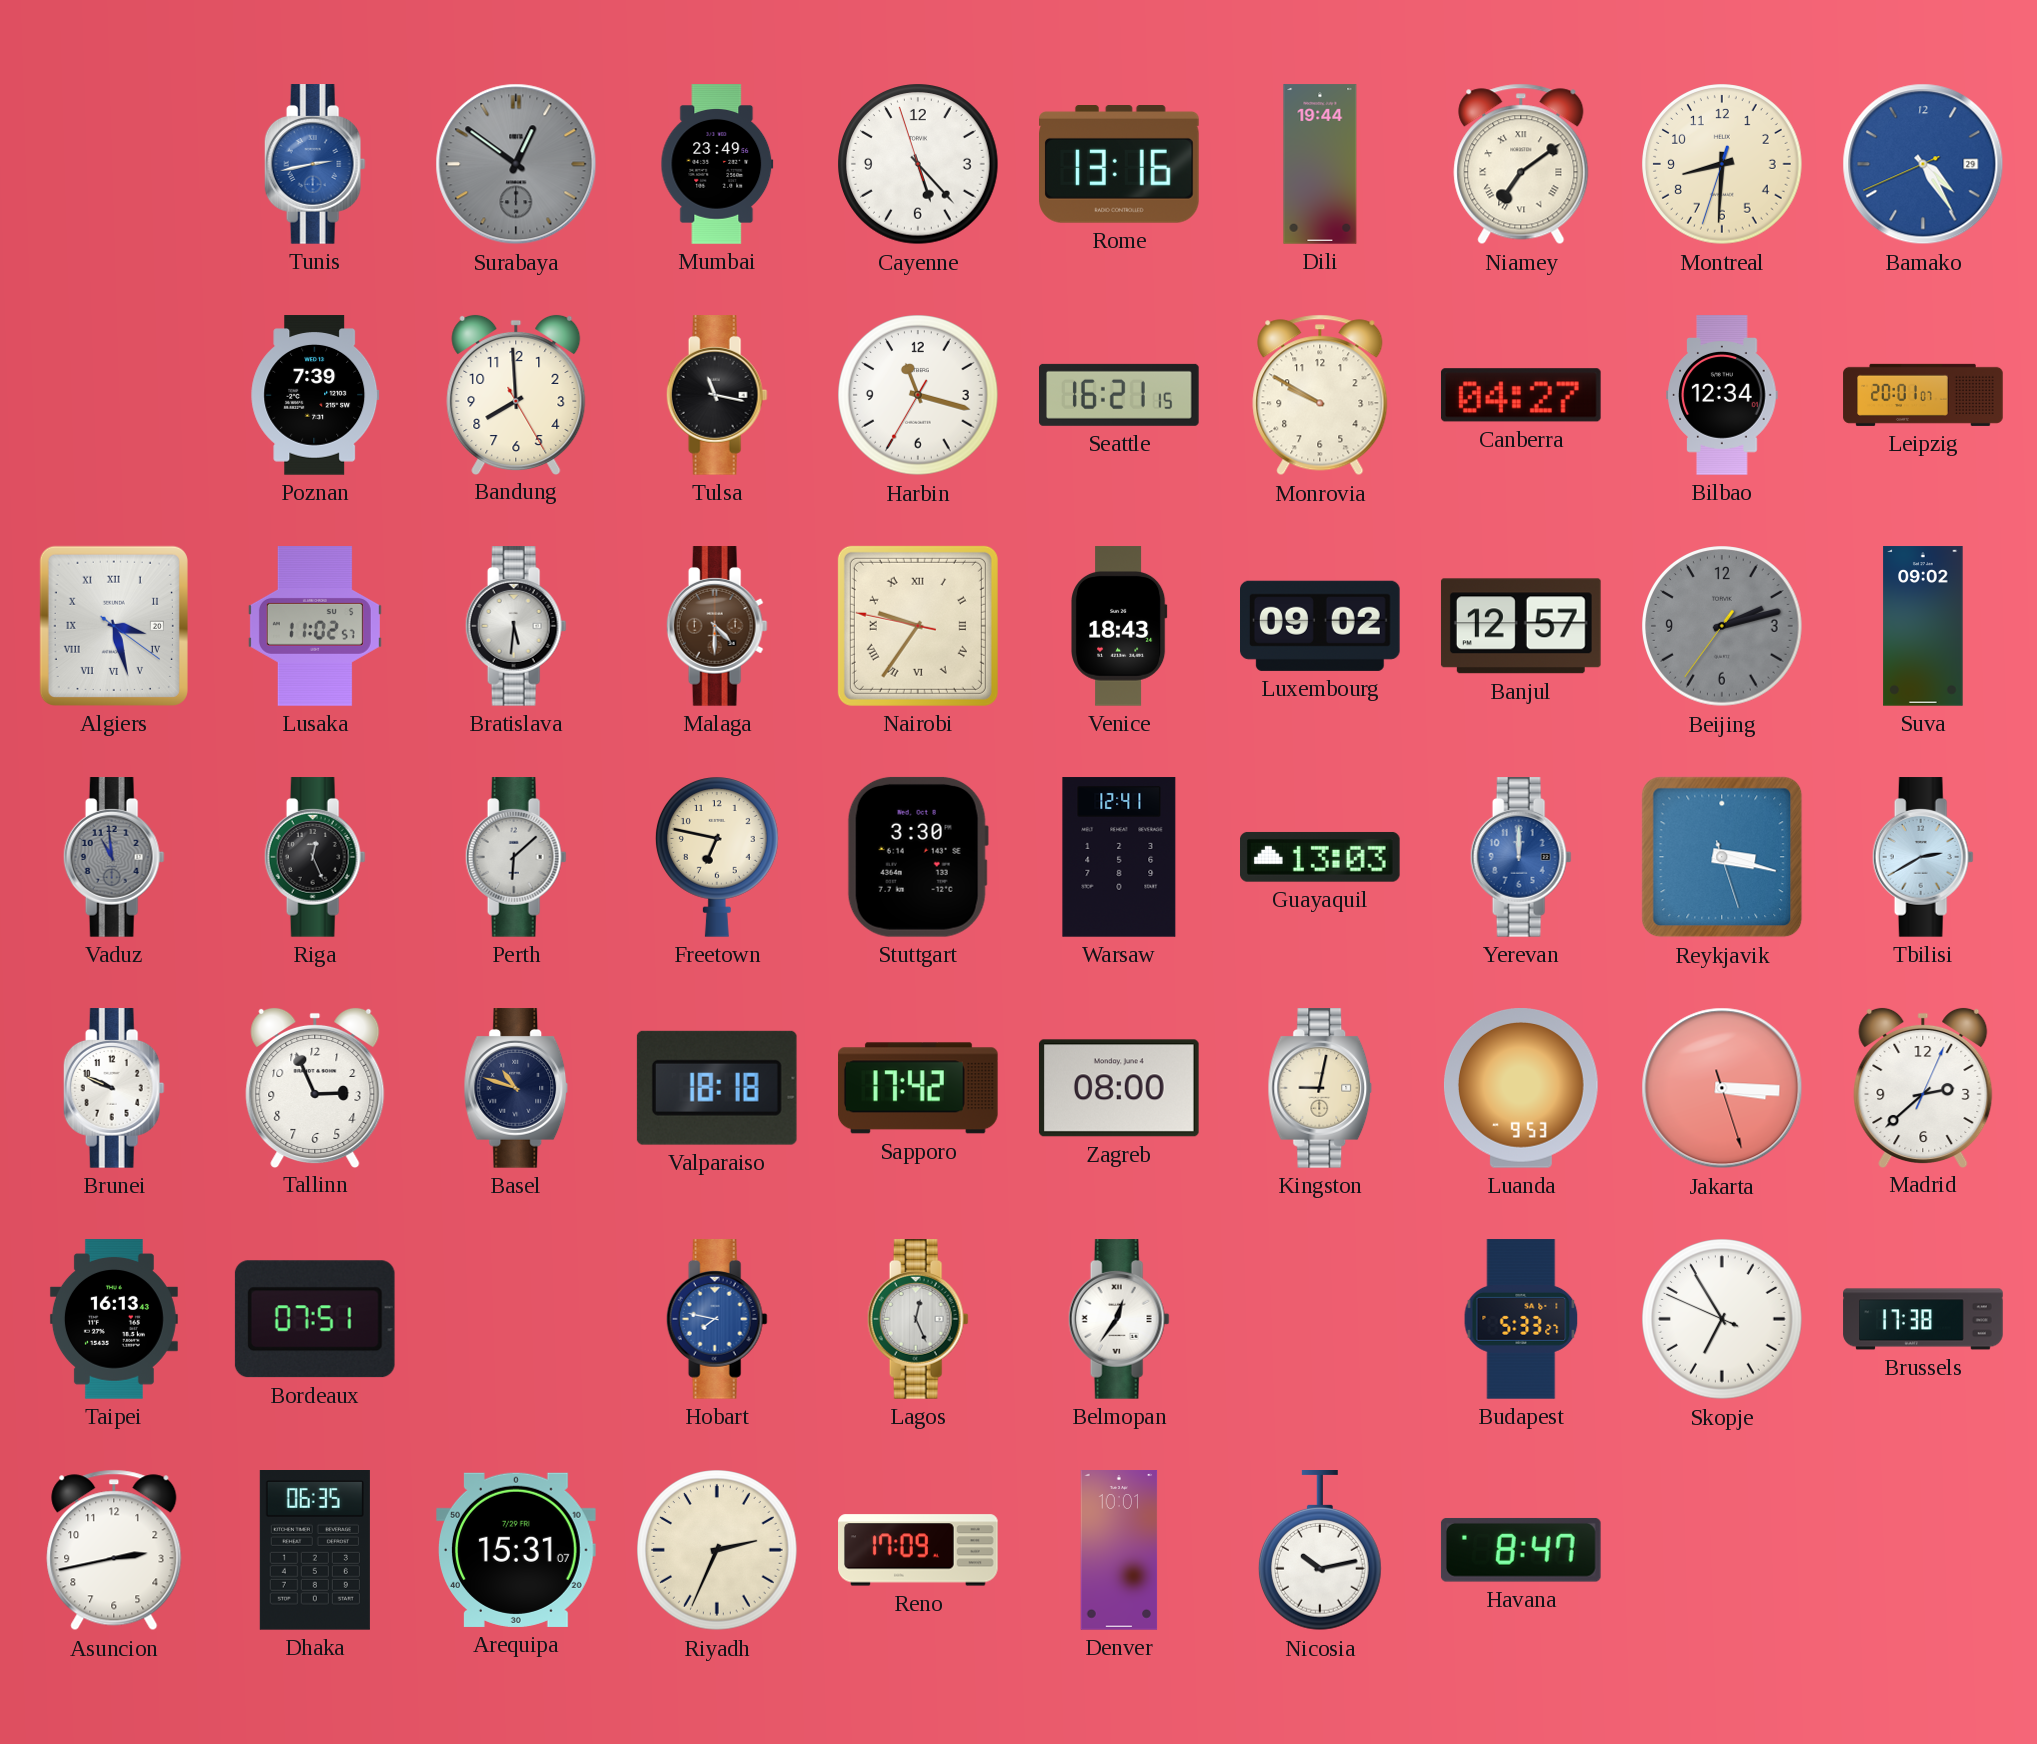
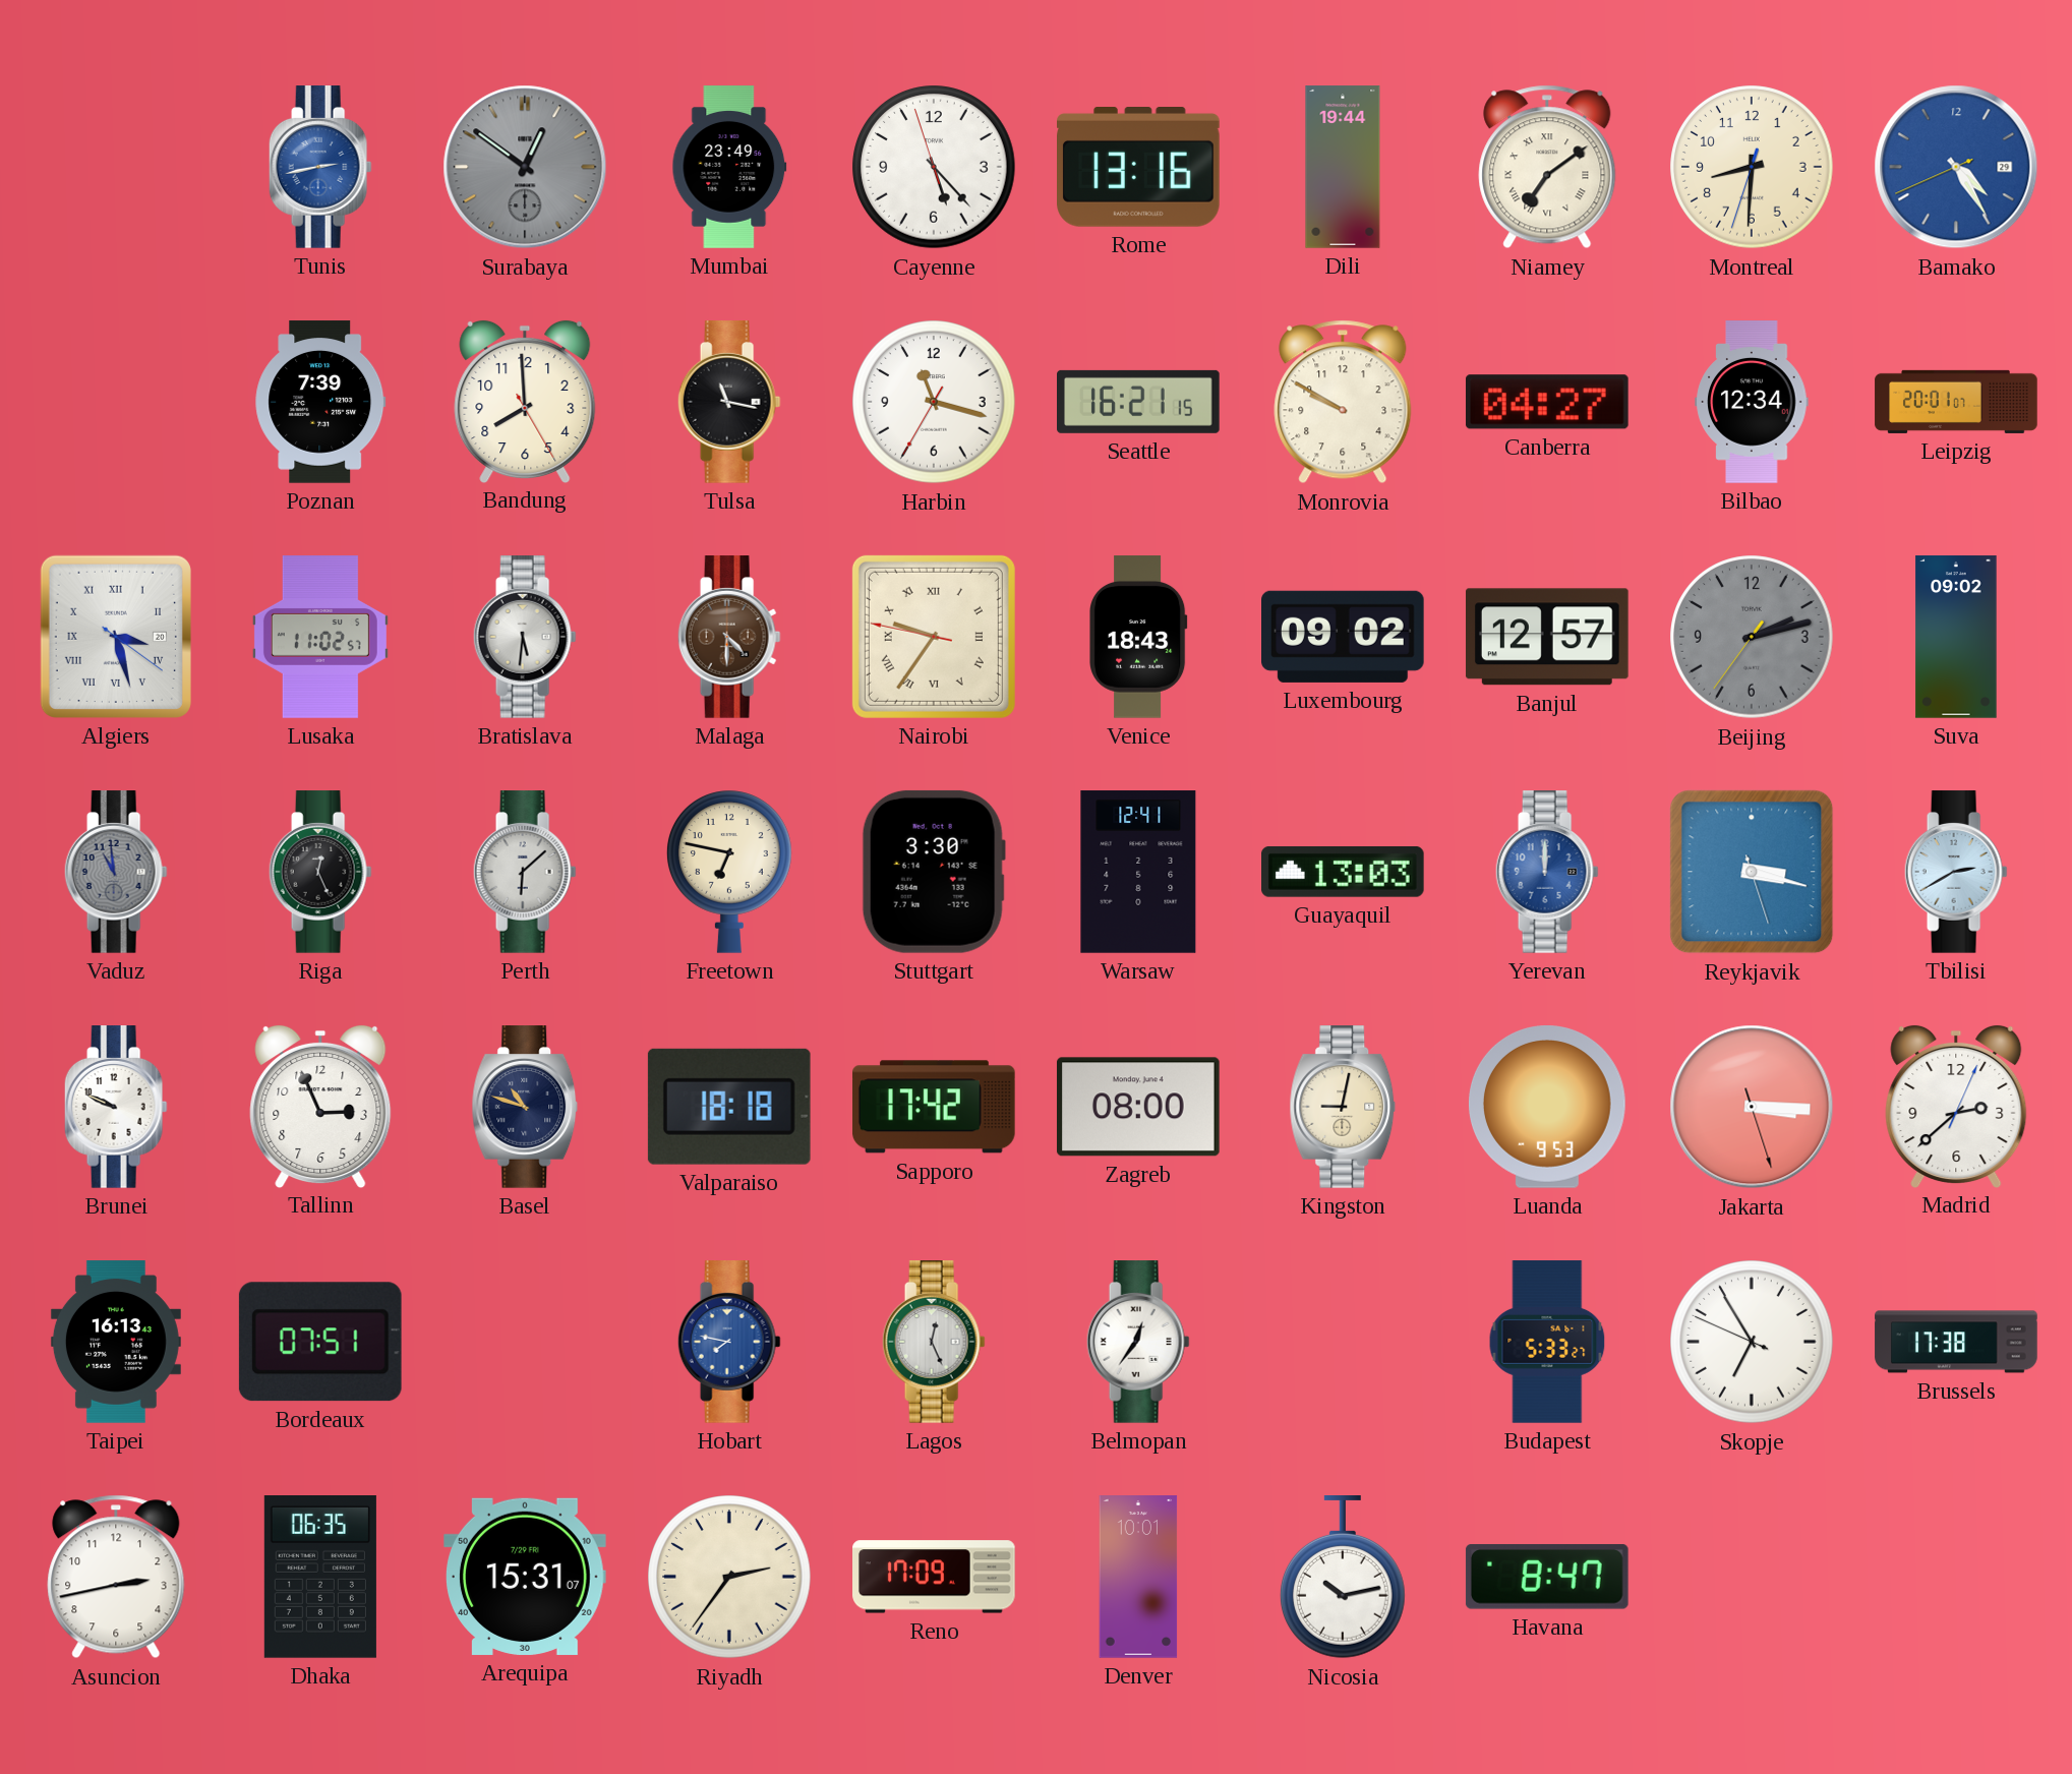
Riyadh: 2:34 -> 2:36
